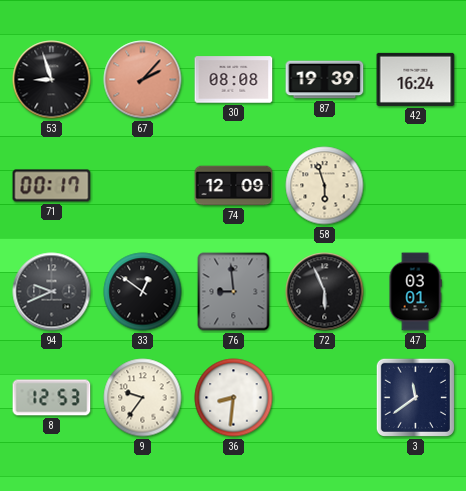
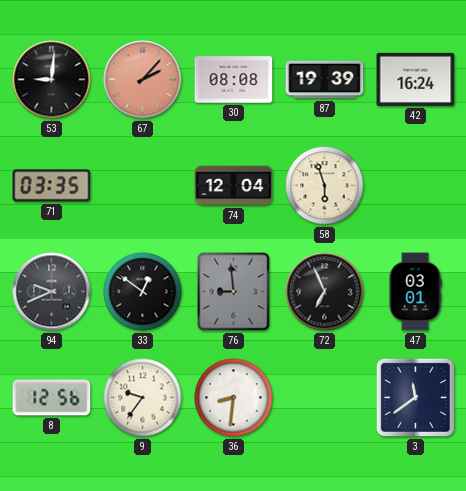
53: 8:57 -> 9:01
71: 00:17 -> 03:35
74: 12:09 -> 12:04
72: 5:56 -> 6:56
8: 12:53 -> 12:56
